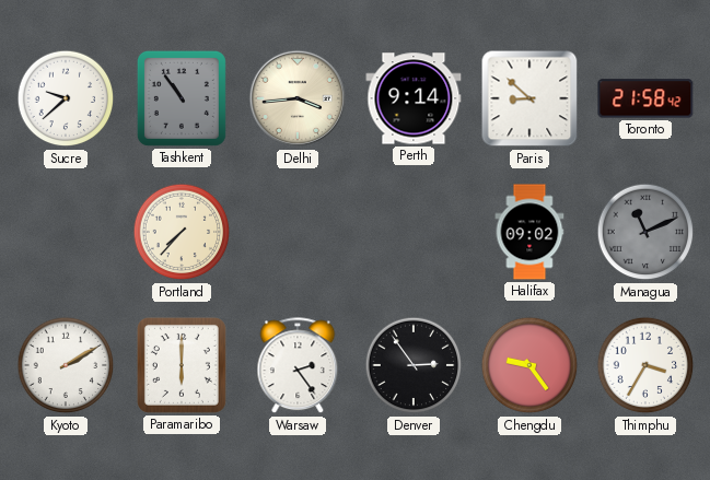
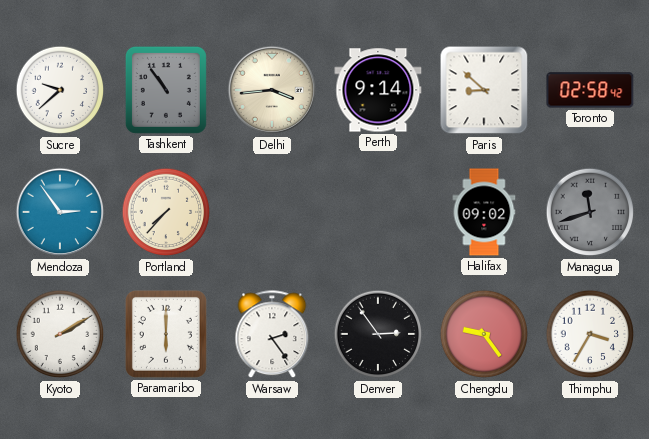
Toronto: 21:58 -> 02:58
Mendoza: none -> 2:54
Managua: 11:11 -> 11:42
